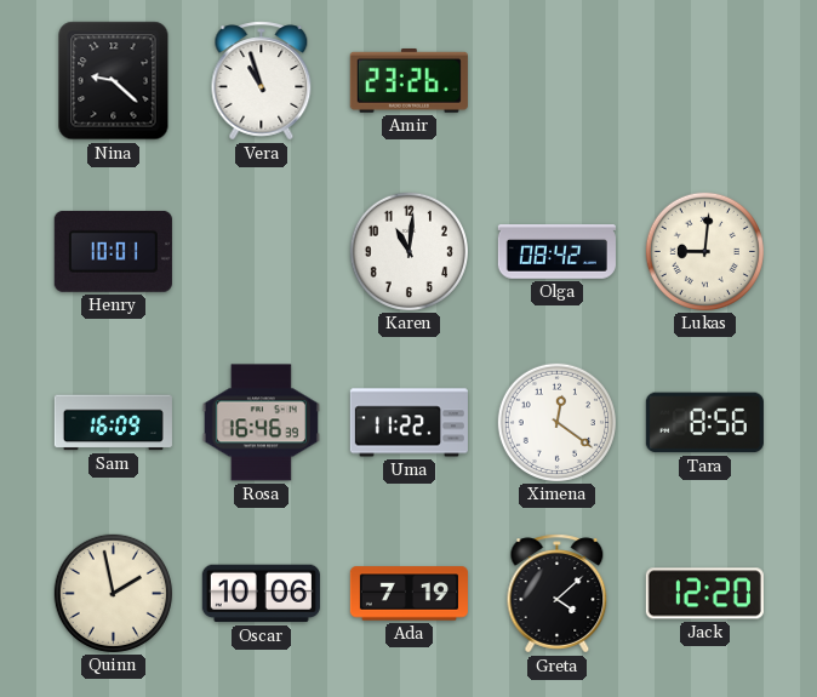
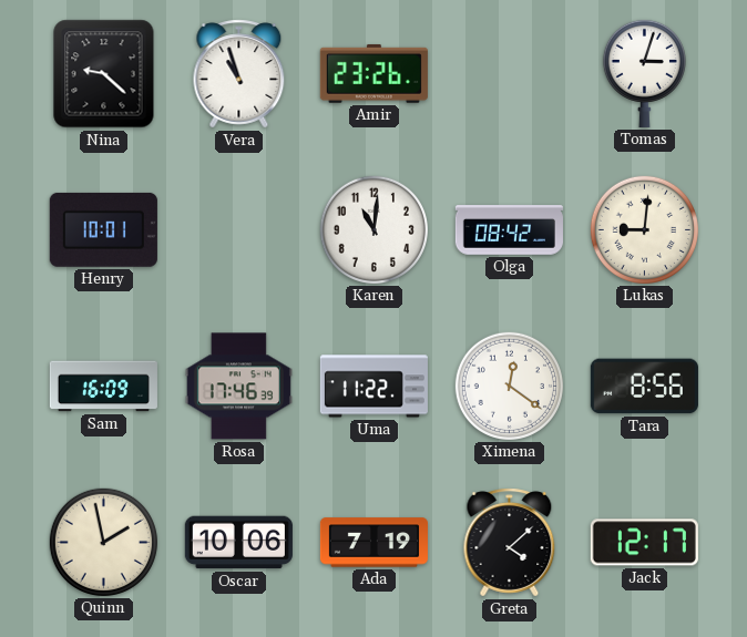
Tomas: none -> 3:03
Rosa: 16:46 -> 17:46
Jack: 12:20 -> 12:17
